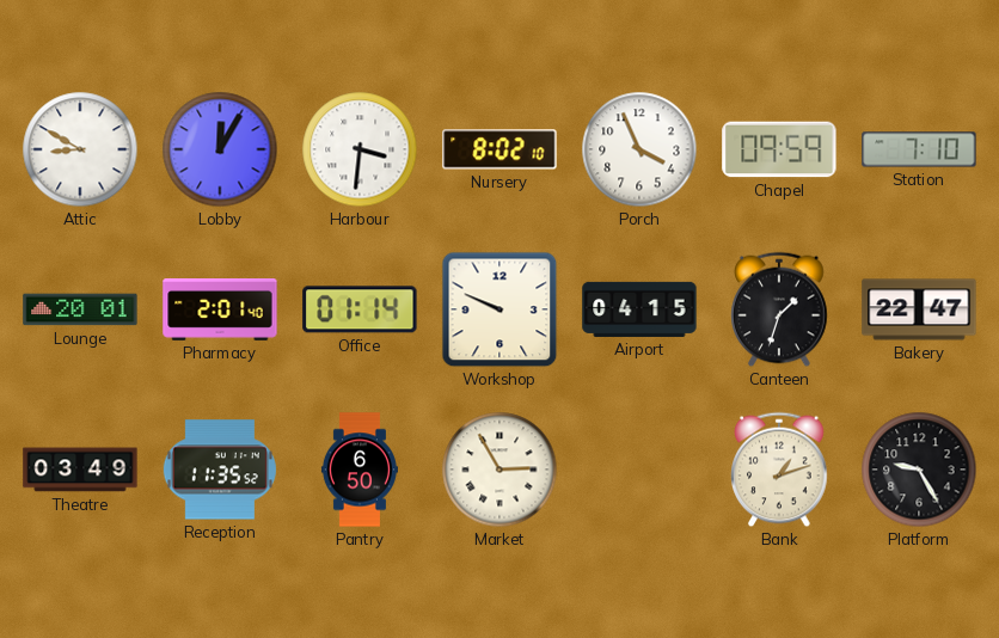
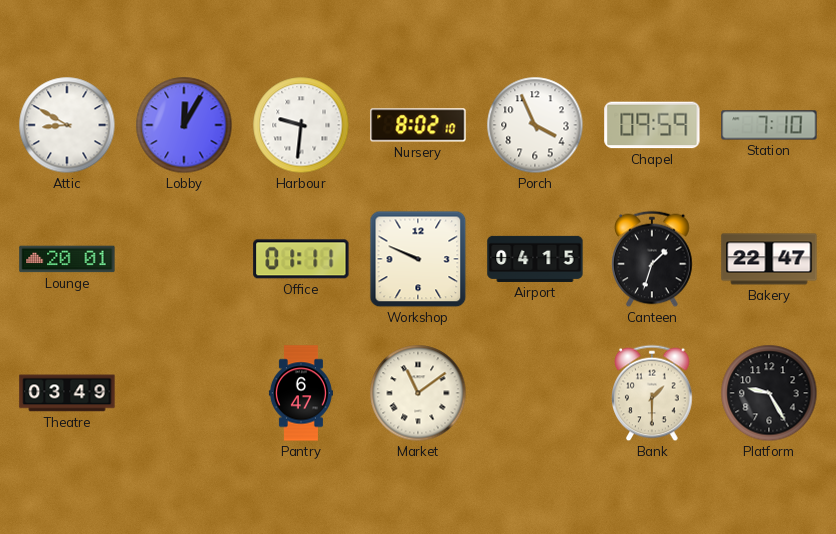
Harbour: 3:31 -> 9:31
Pharmacy: 2:01 -> none
Office: 01:14 -> 01:11
Reception: 11:35 -> none
Pantry: 6:50 -> 6:47
Market: 2:55 -> 11:09
Bank: 1:12 -> 1:30
